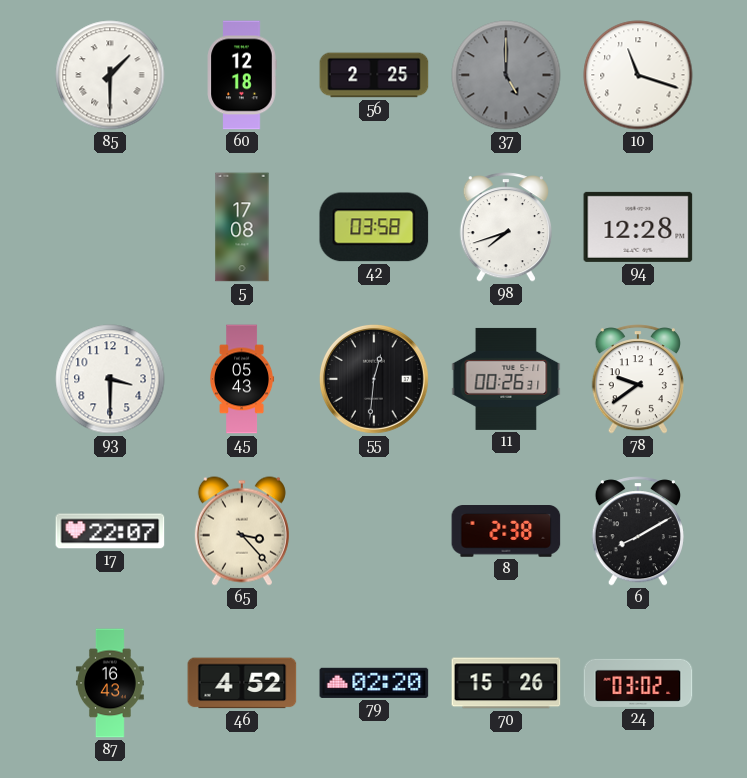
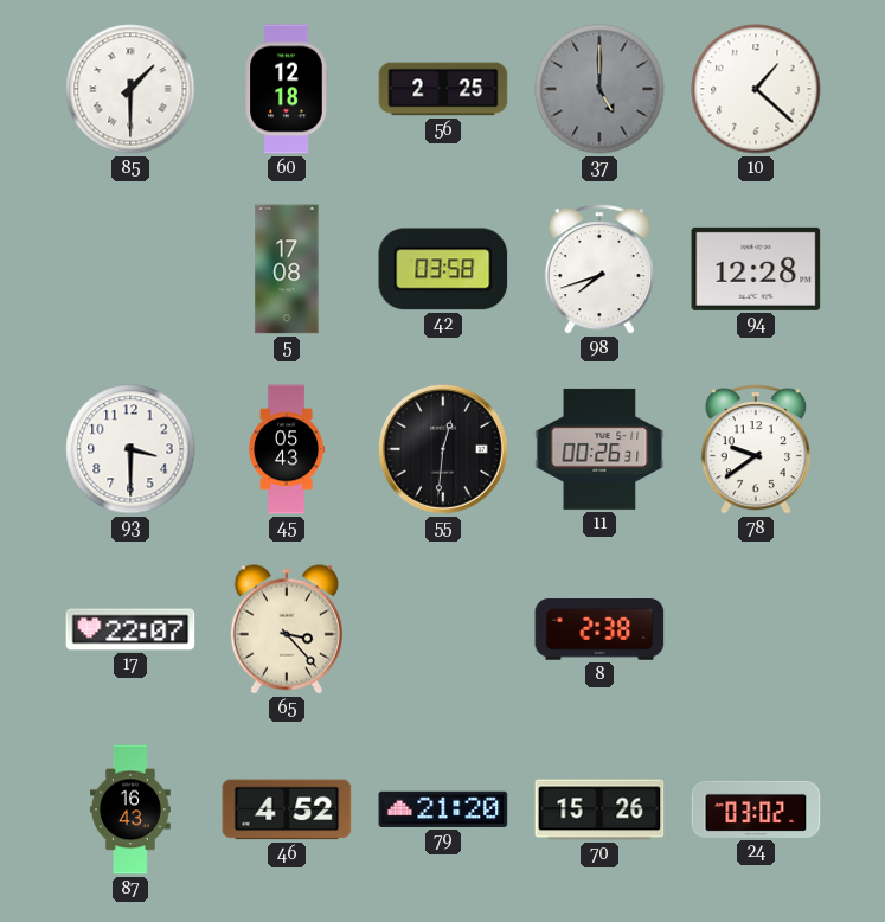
10: 11:18 -> 1:22
6: 8:10 -> none
79: 02:20 -> 21:20
